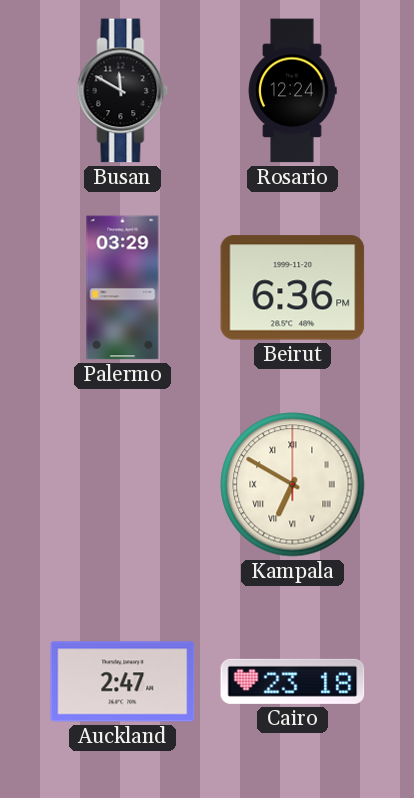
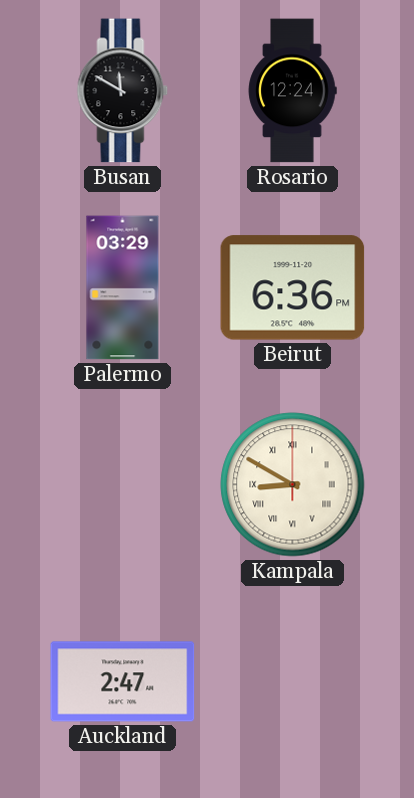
Kampala: 6:50 -> 8:50
Cairo: 23:18 -> none
